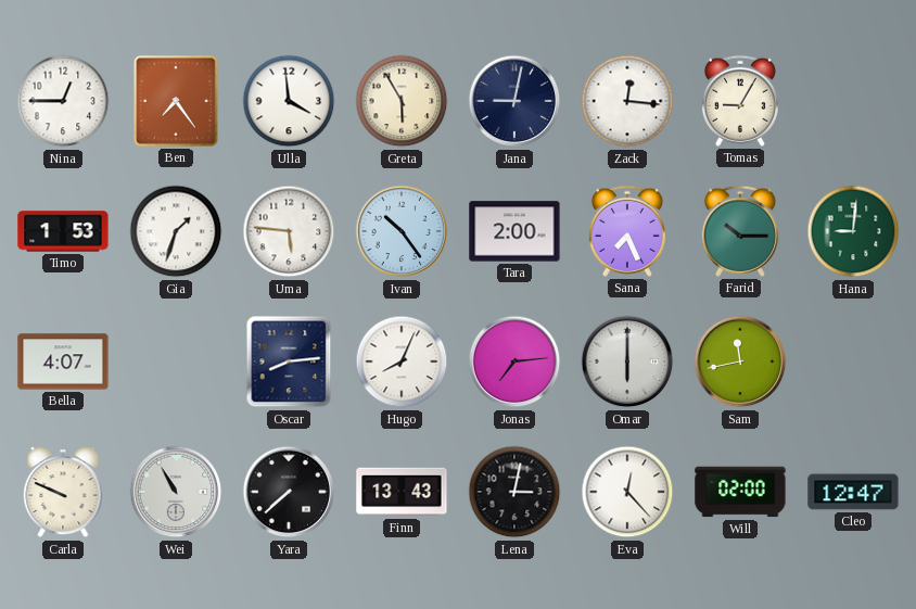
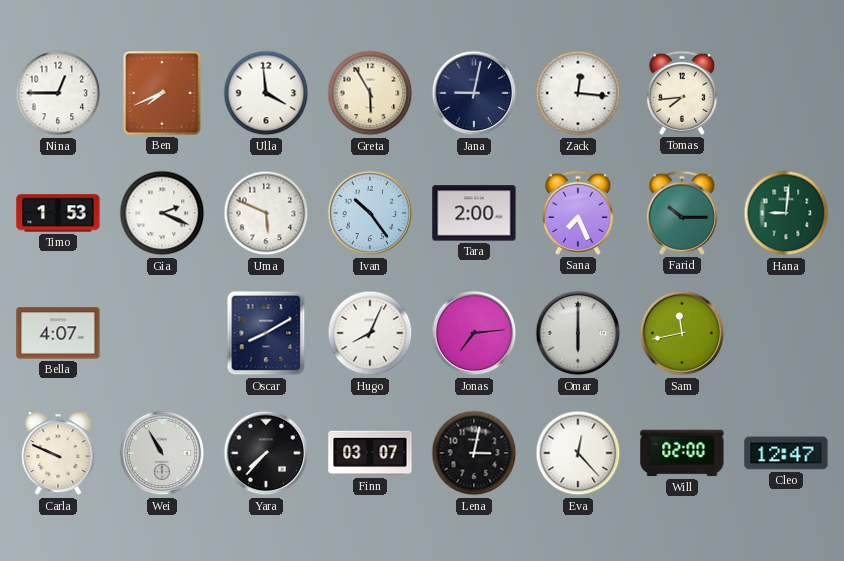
Ben: 7:24 -> 7:41
Tomas: 9:05 -> 7:44
Gia: 1:33 -> 2:19
Uma: 5:46 -> 5:49
Oscar: 8:14 -> 8:10
Yara: 7:38 -> 7:37
Finn: 13:43 -> 03:07
